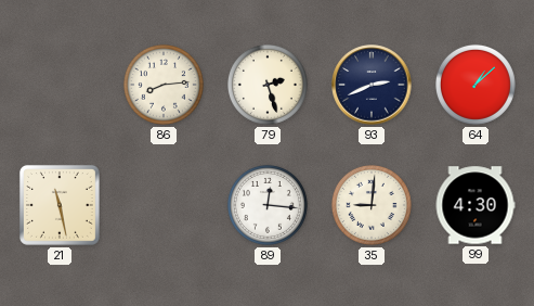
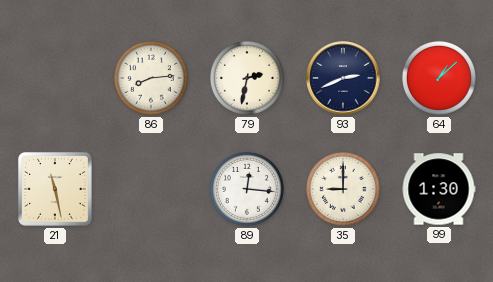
79: 2:27 -> 2:32
35: 9:01 -> 9:00
99: 4:30 -> 1:30
